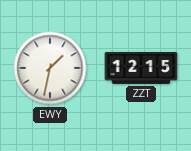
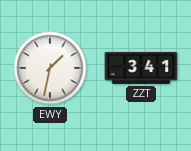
ZZT: 12:15 -> 3:41
